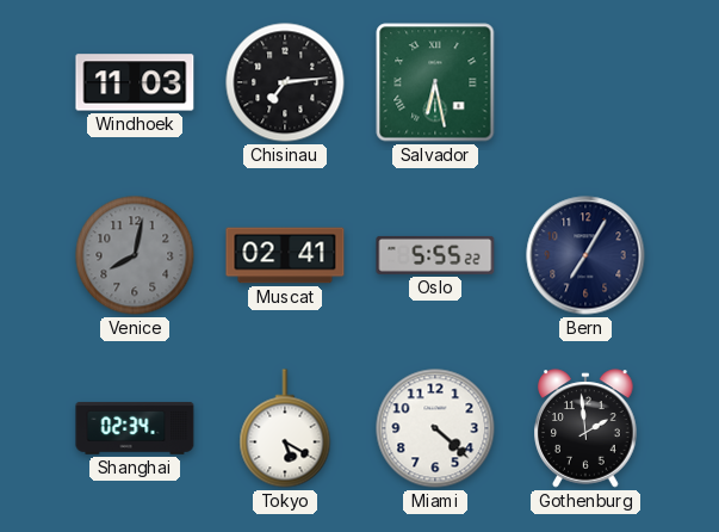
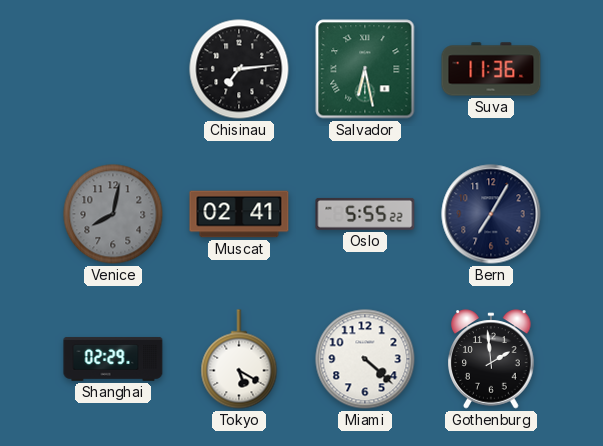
Windhoek: 11:03 -> none
Suva: none -> 11:36
Shanghai: 02:34 -> 02:29
